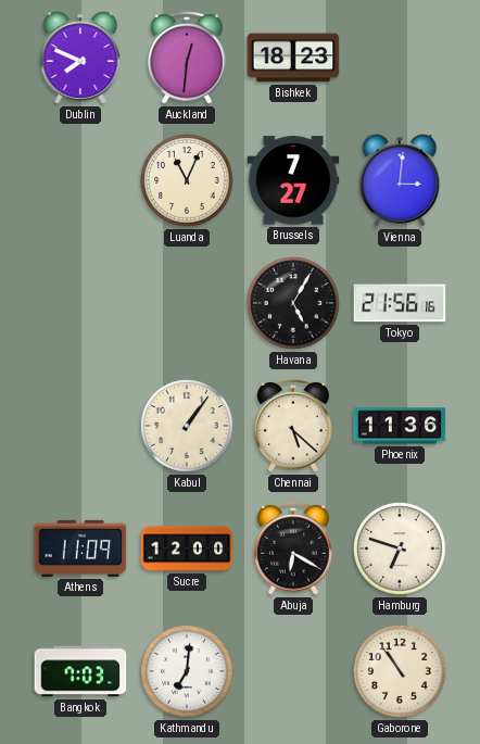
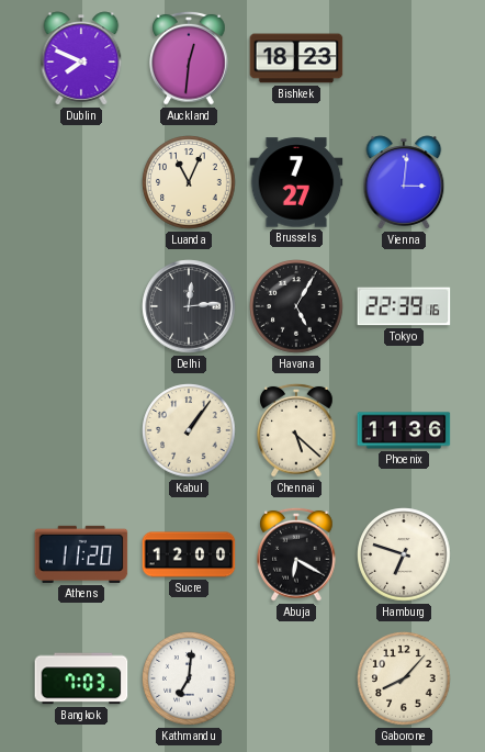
Delhi: none -> 12:14
Tokyo: 21:56 -> 22:39
Athens: 11:09 -> 11:20
Gaborone: 10:54 -> 8:07
